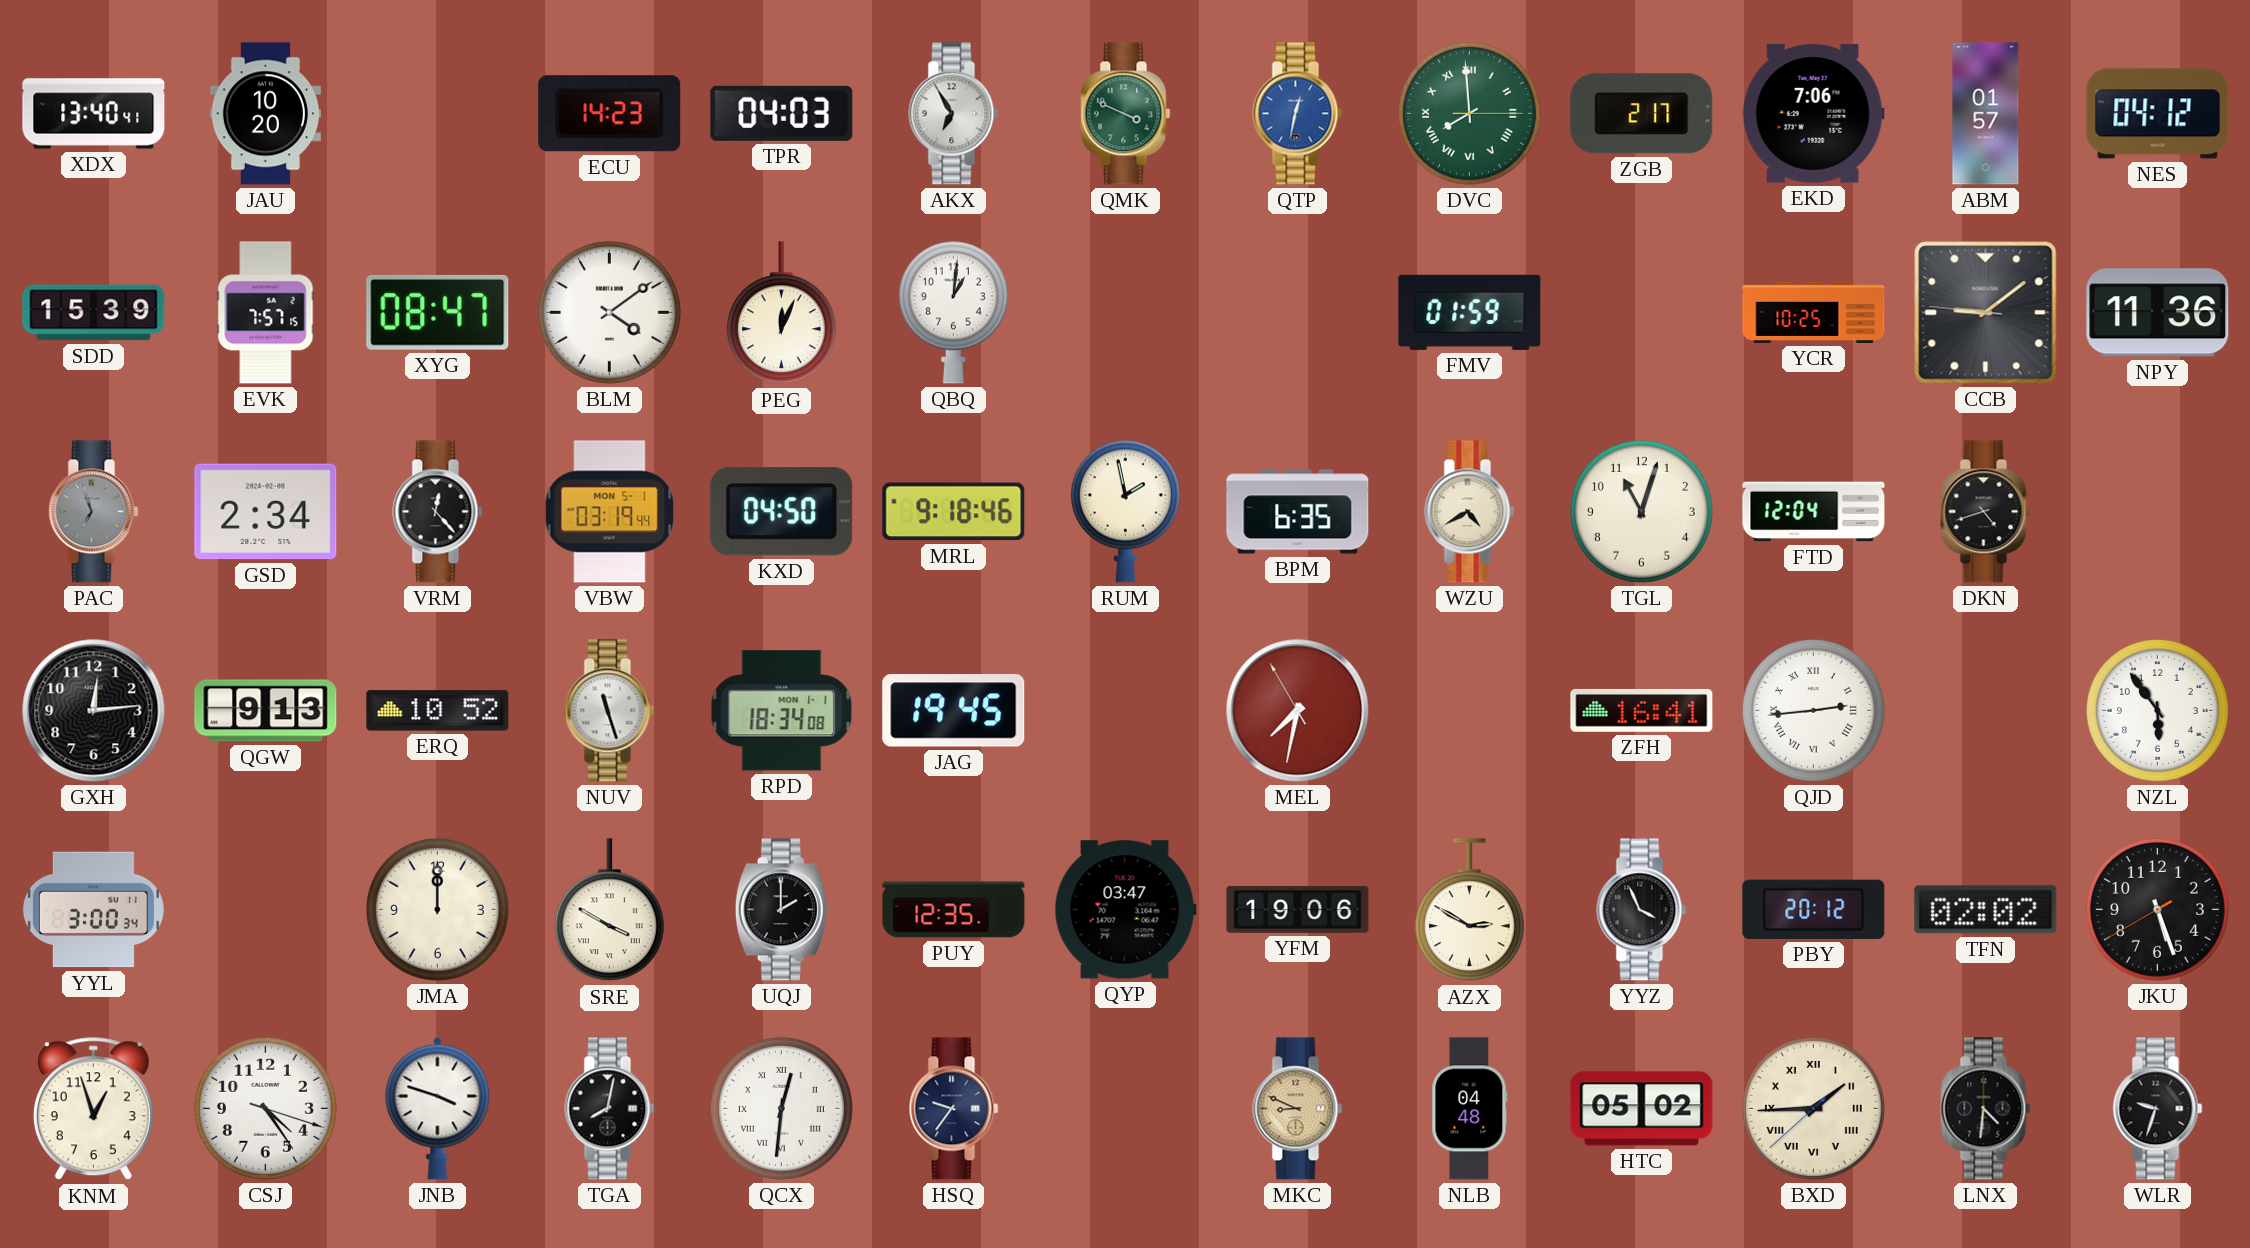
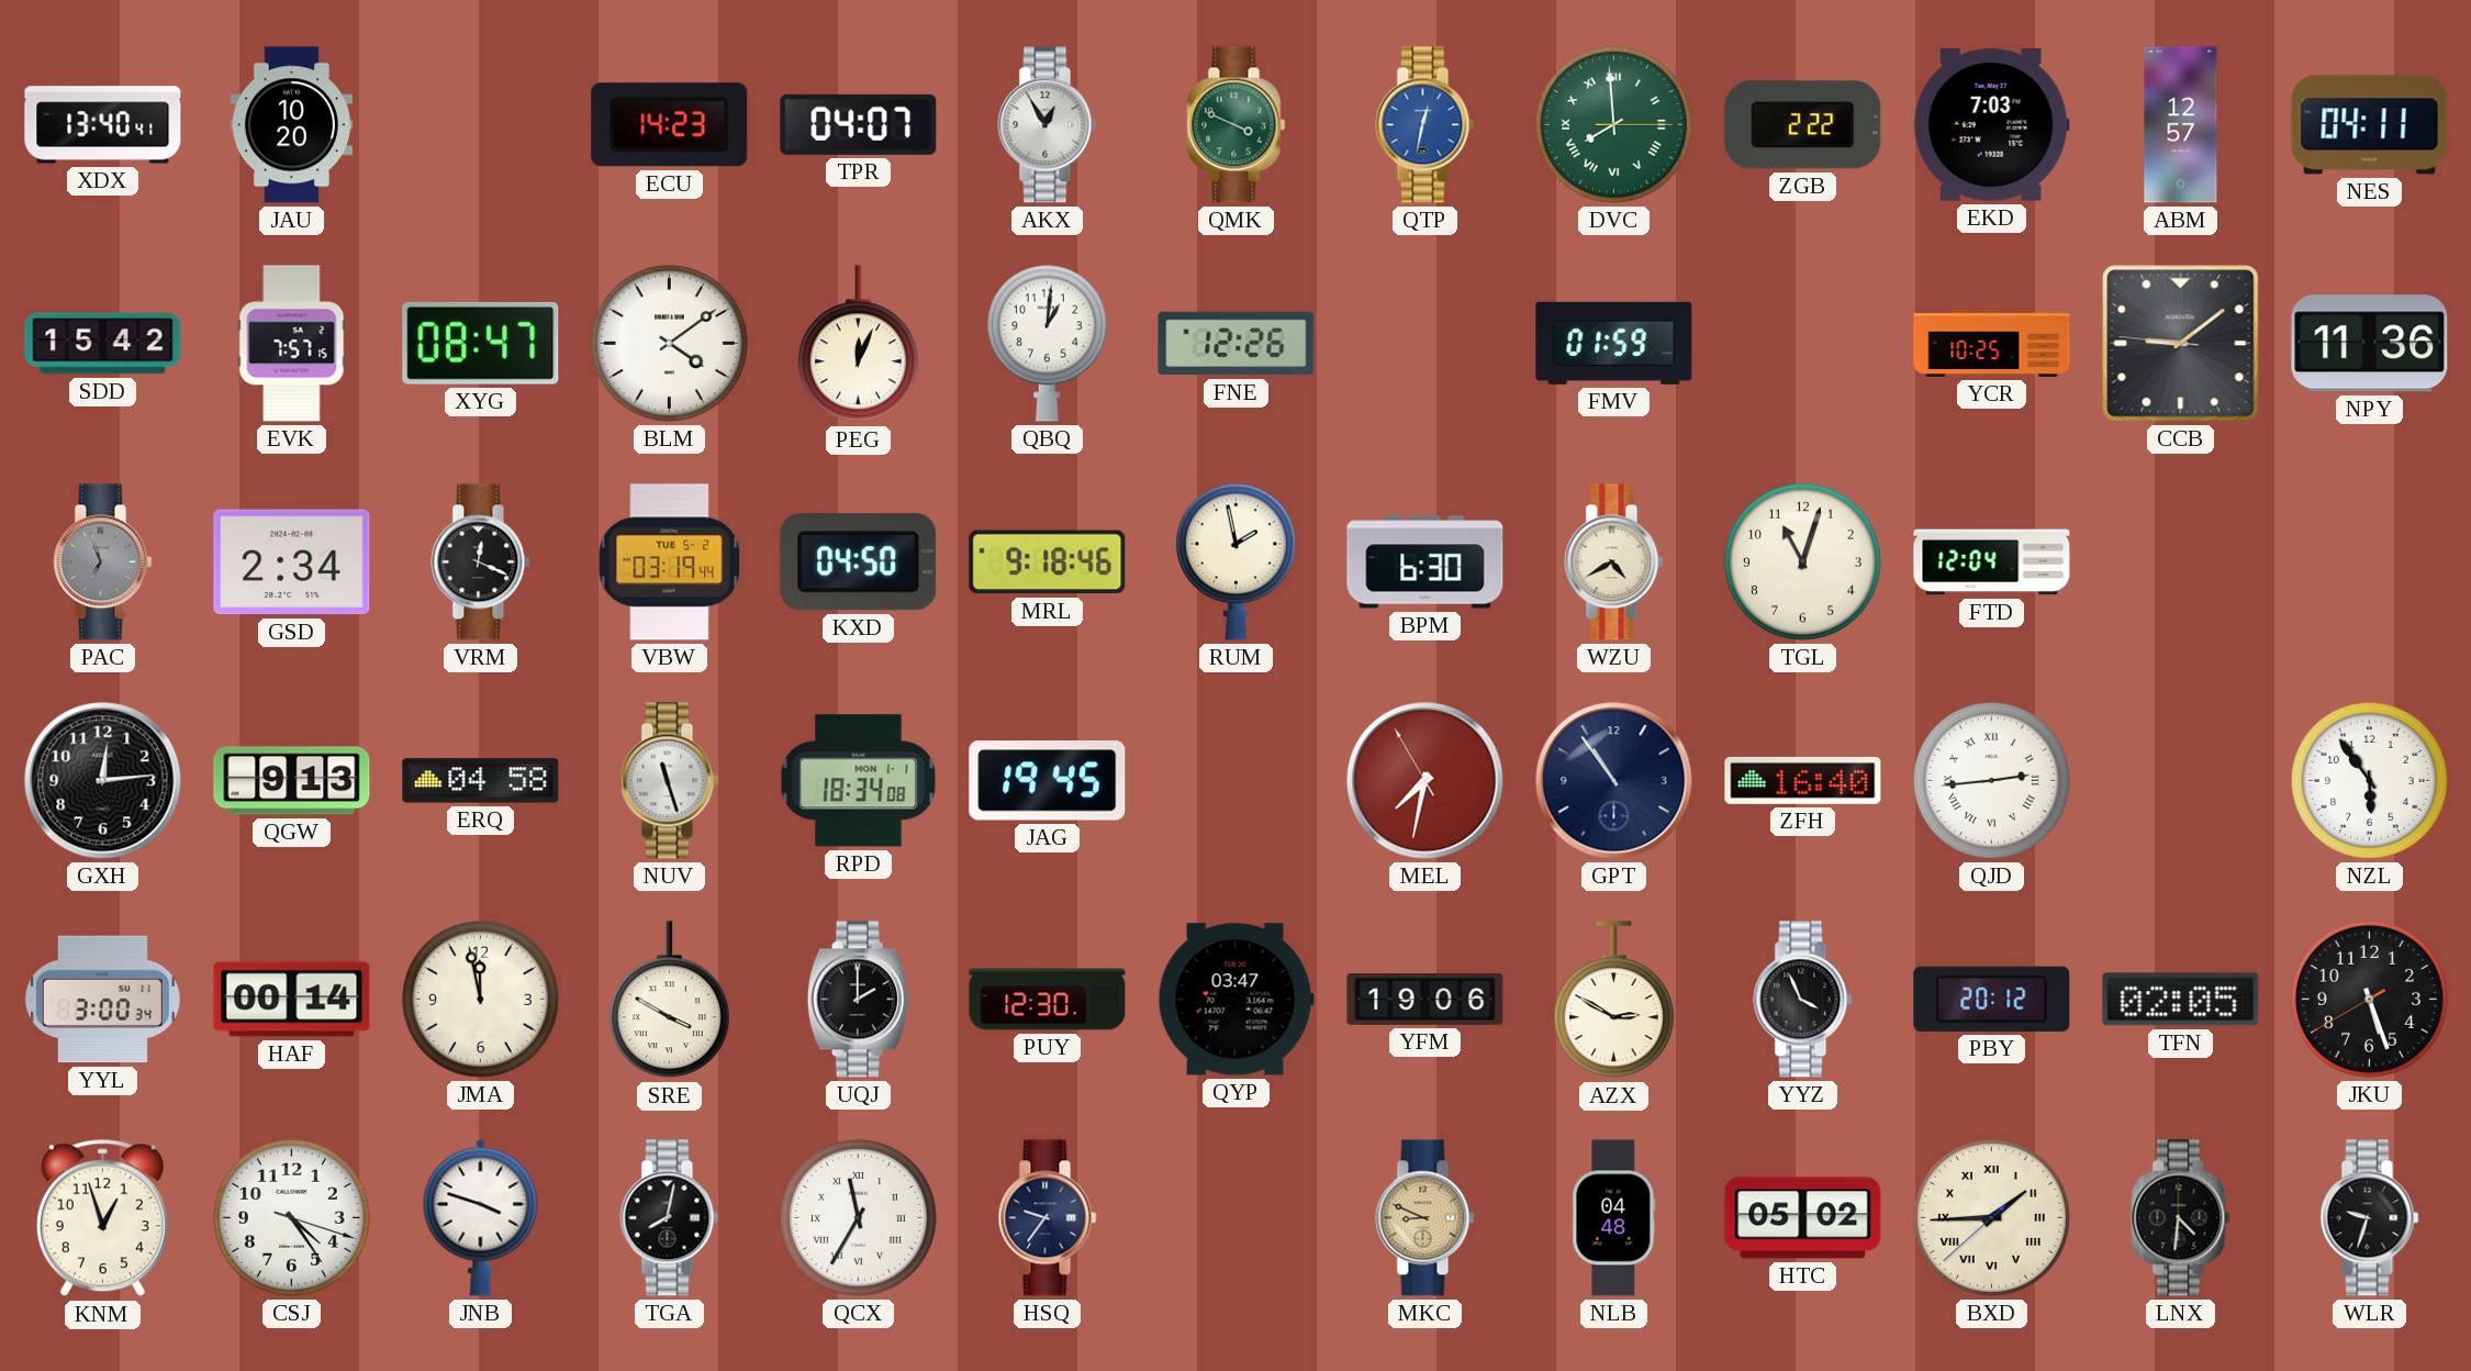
TPR: 04:03 -> 04:07
AKX: 6:55 -> 12:55
ZGB: 2:17 -> 2:22
EKD: 7:06 -> 7:03
ABM: 01:57 -> 12:57
NES: 04:12 -> 04:11
SDD: 15:39 -> 15:42
FNE: none -> 12:26
VRM: 12:23 -> 12:19
VBW date: MON 5-1 -> TUE 5-2
BPM: 6:35 -> 6:30
DKN: 4:42 -> none
ERQ: 10:52 -> 04:58
GPT: none -> 10:54
ZFH: 16:41 -> 16:40
HAF: none -> 00:14
JMA: 12:00 -> 11:58
PUY: 12:35 -> 12:30
TFN: 02:02 -> 02:05
QCX: 12:31 -> 11:35
